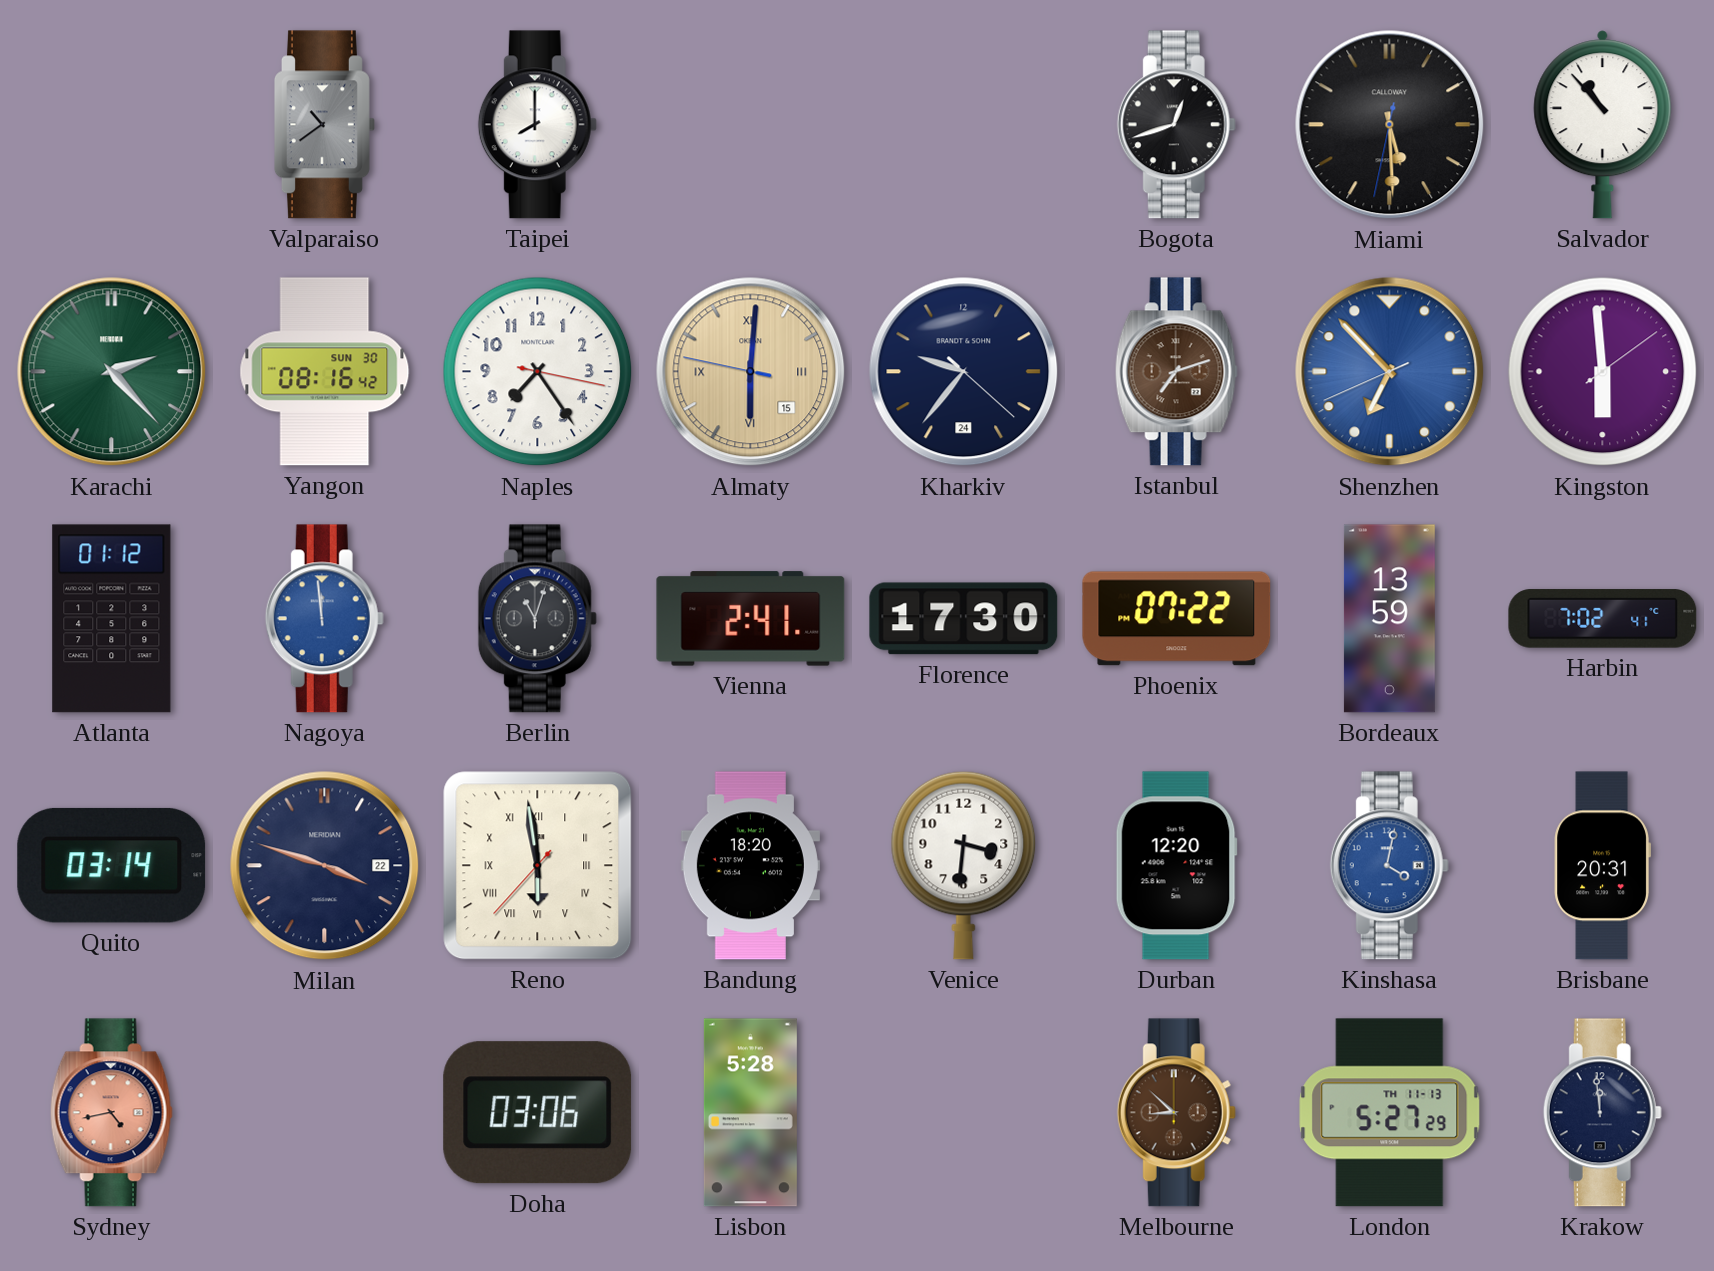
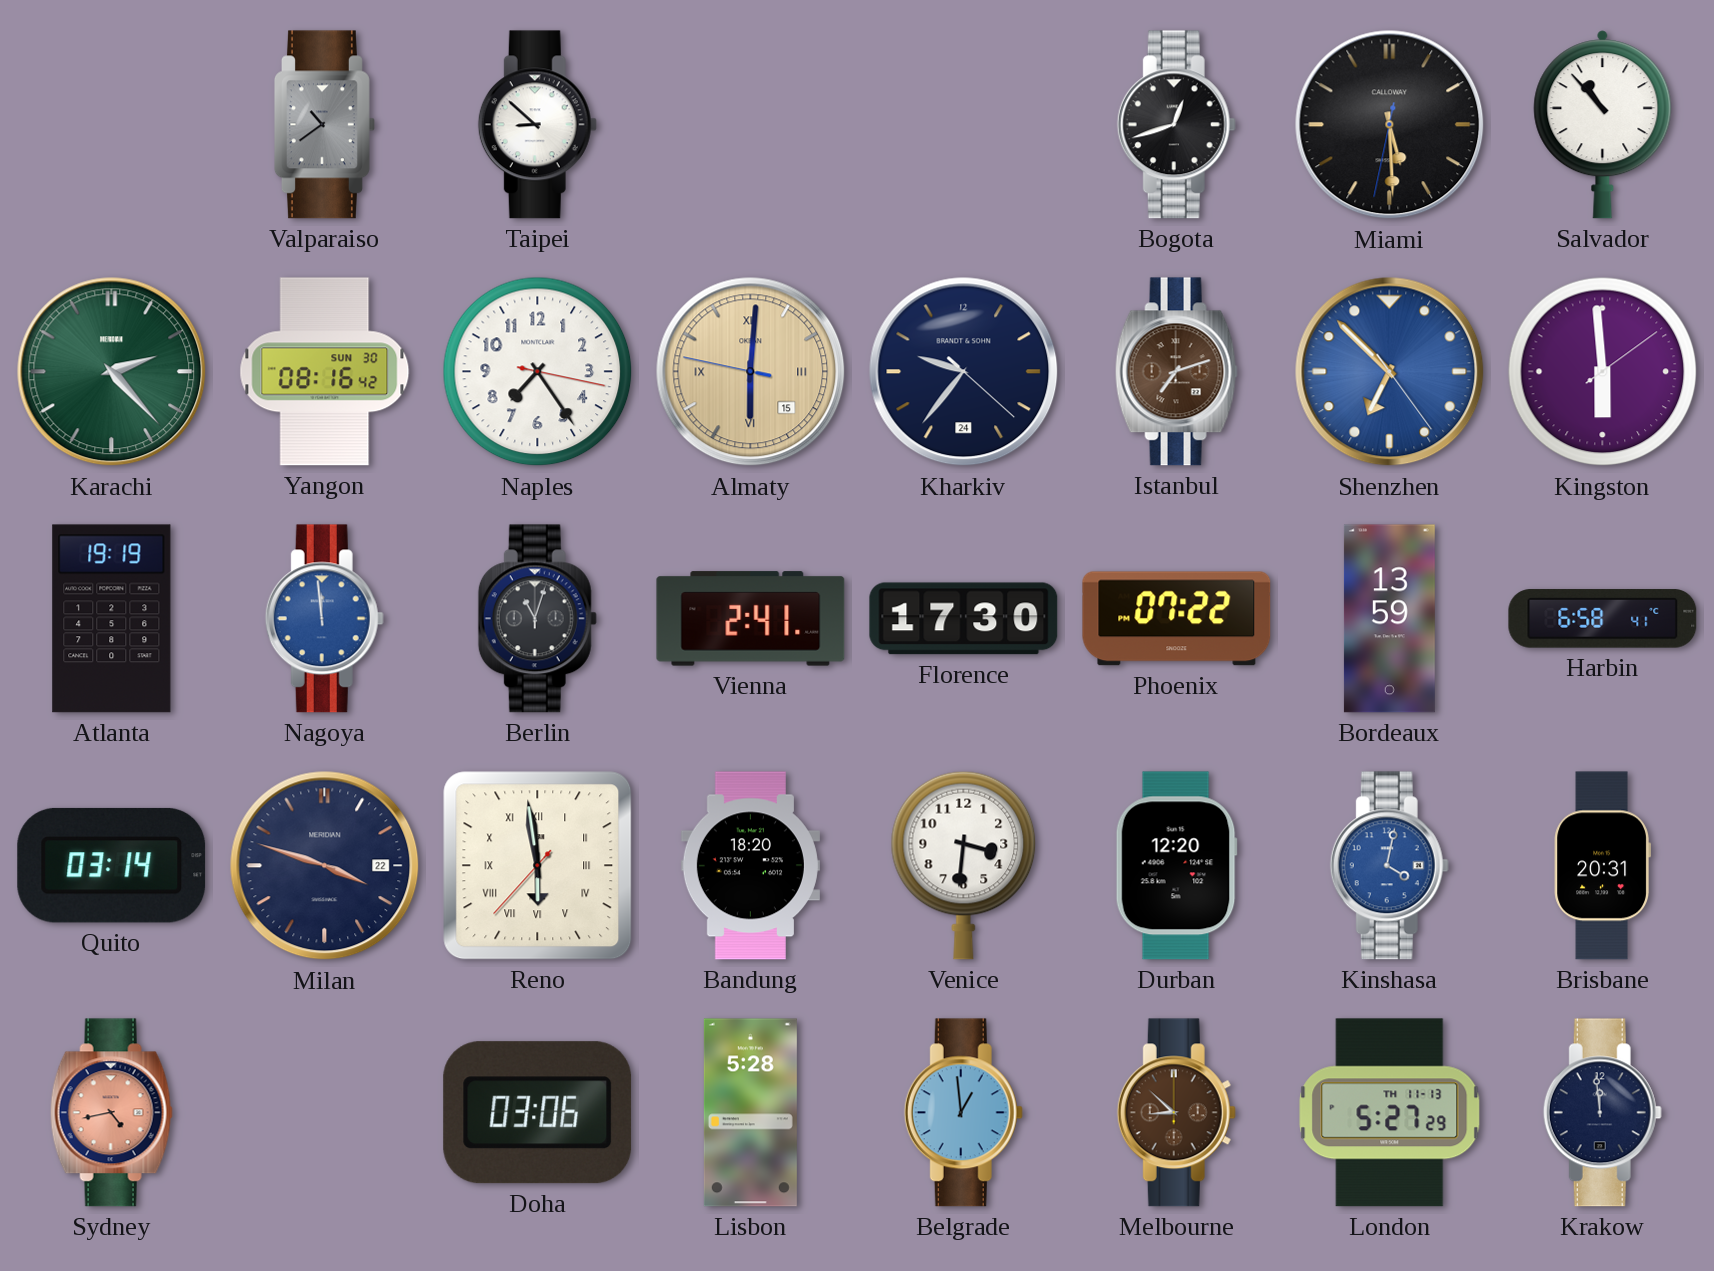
Taipei: 8:00 -> 8:52
Shenzhen: 6:52:41 -> 6:52:24
Atlanta: 01:12 -> 19:19
Harbin: 7:02 -> 6:58
Belgrade: none -> 12:59
